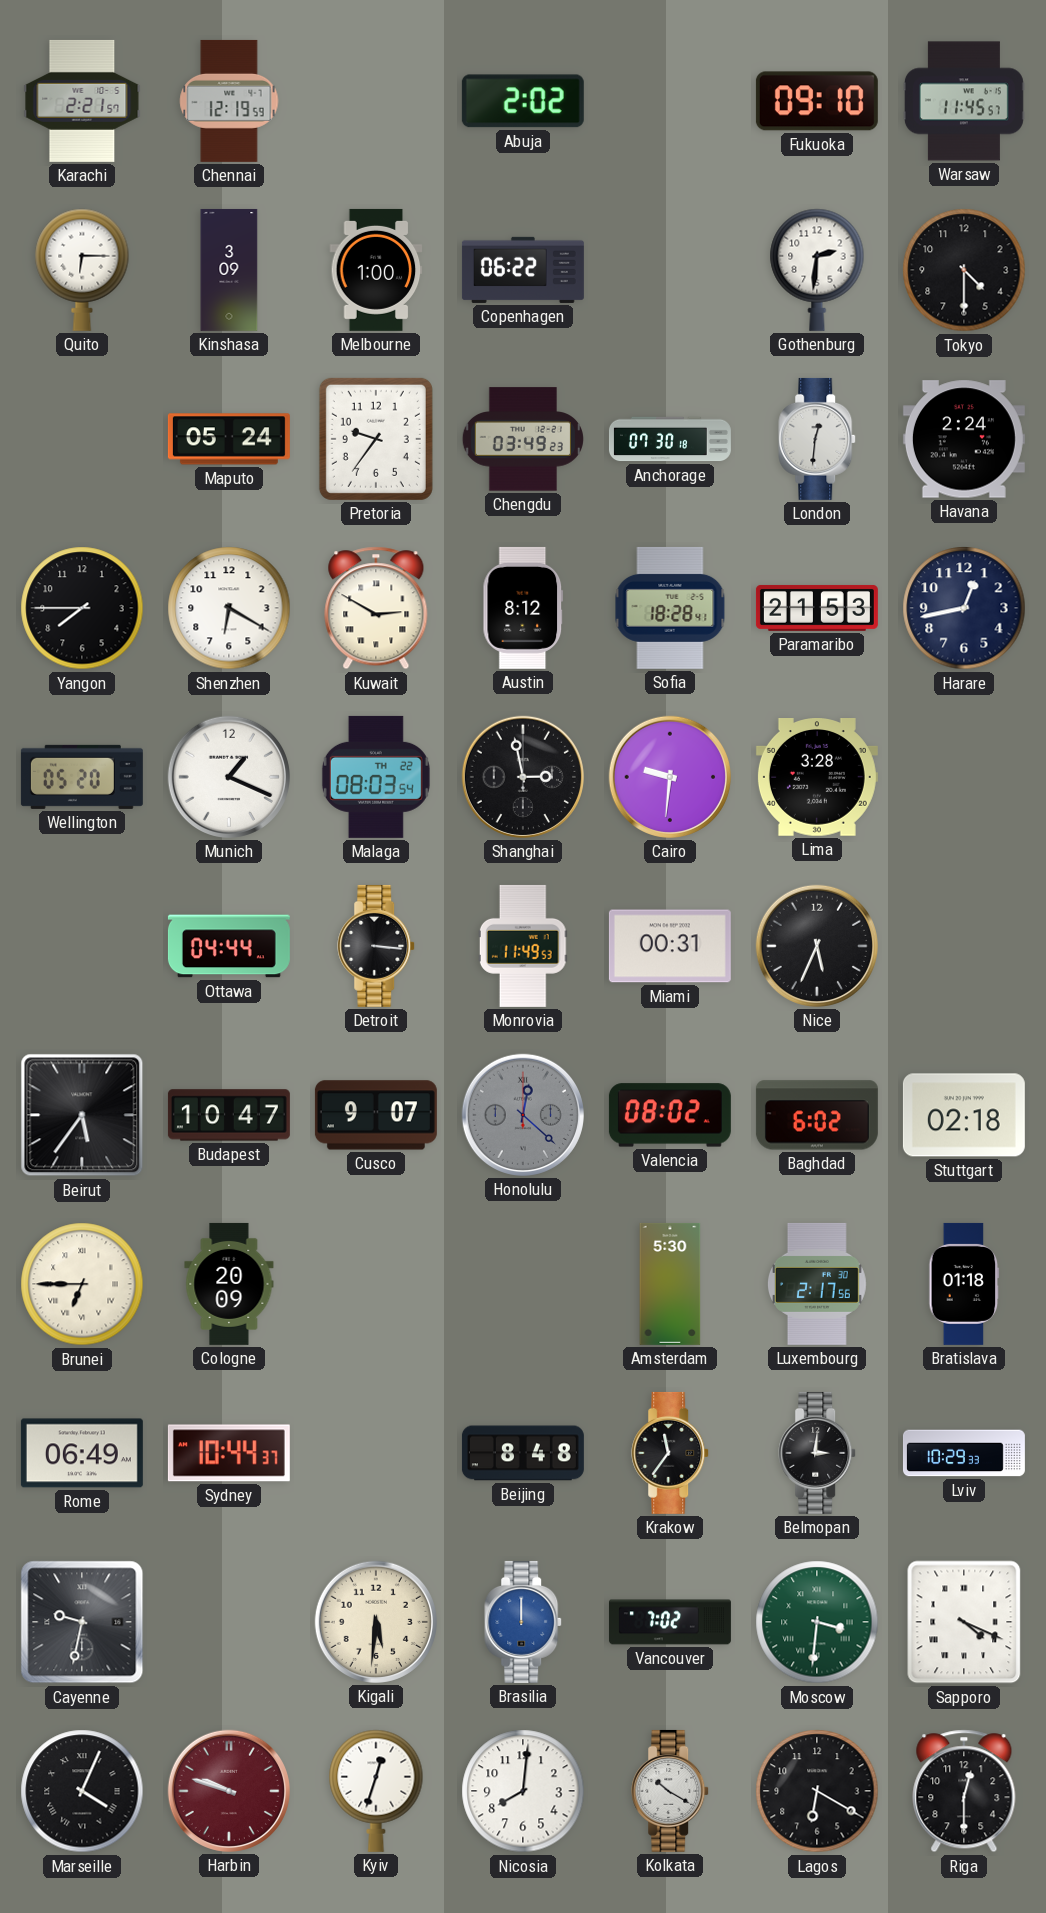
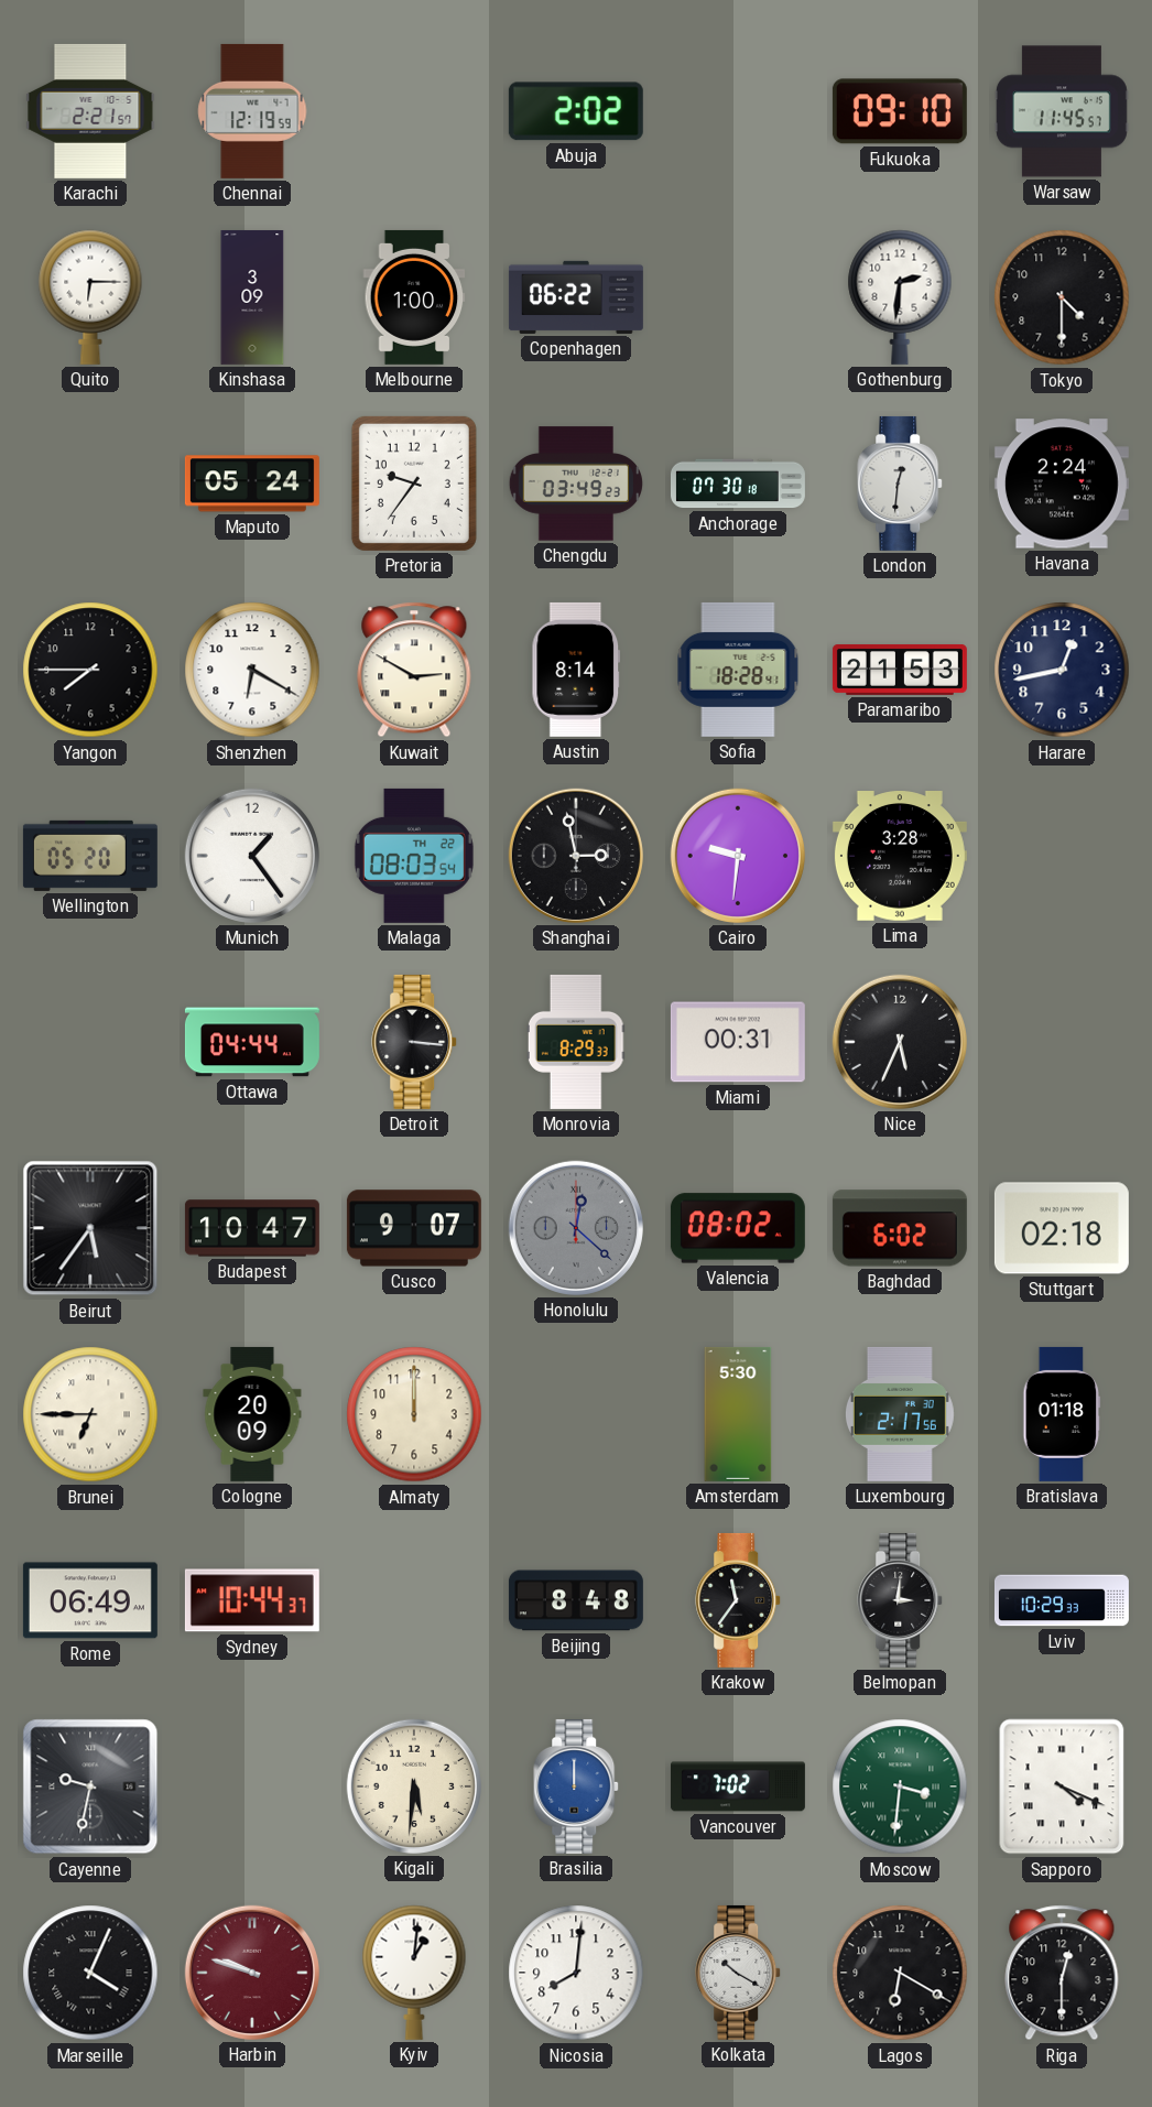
Austin: 8:12 -> 8:14
Munich: 1:19 -> 1:24
Monrovia: 11:49 -> 8:29
Almaty: none -> 12:00
Kyiv: 12:33 -> 1:01
